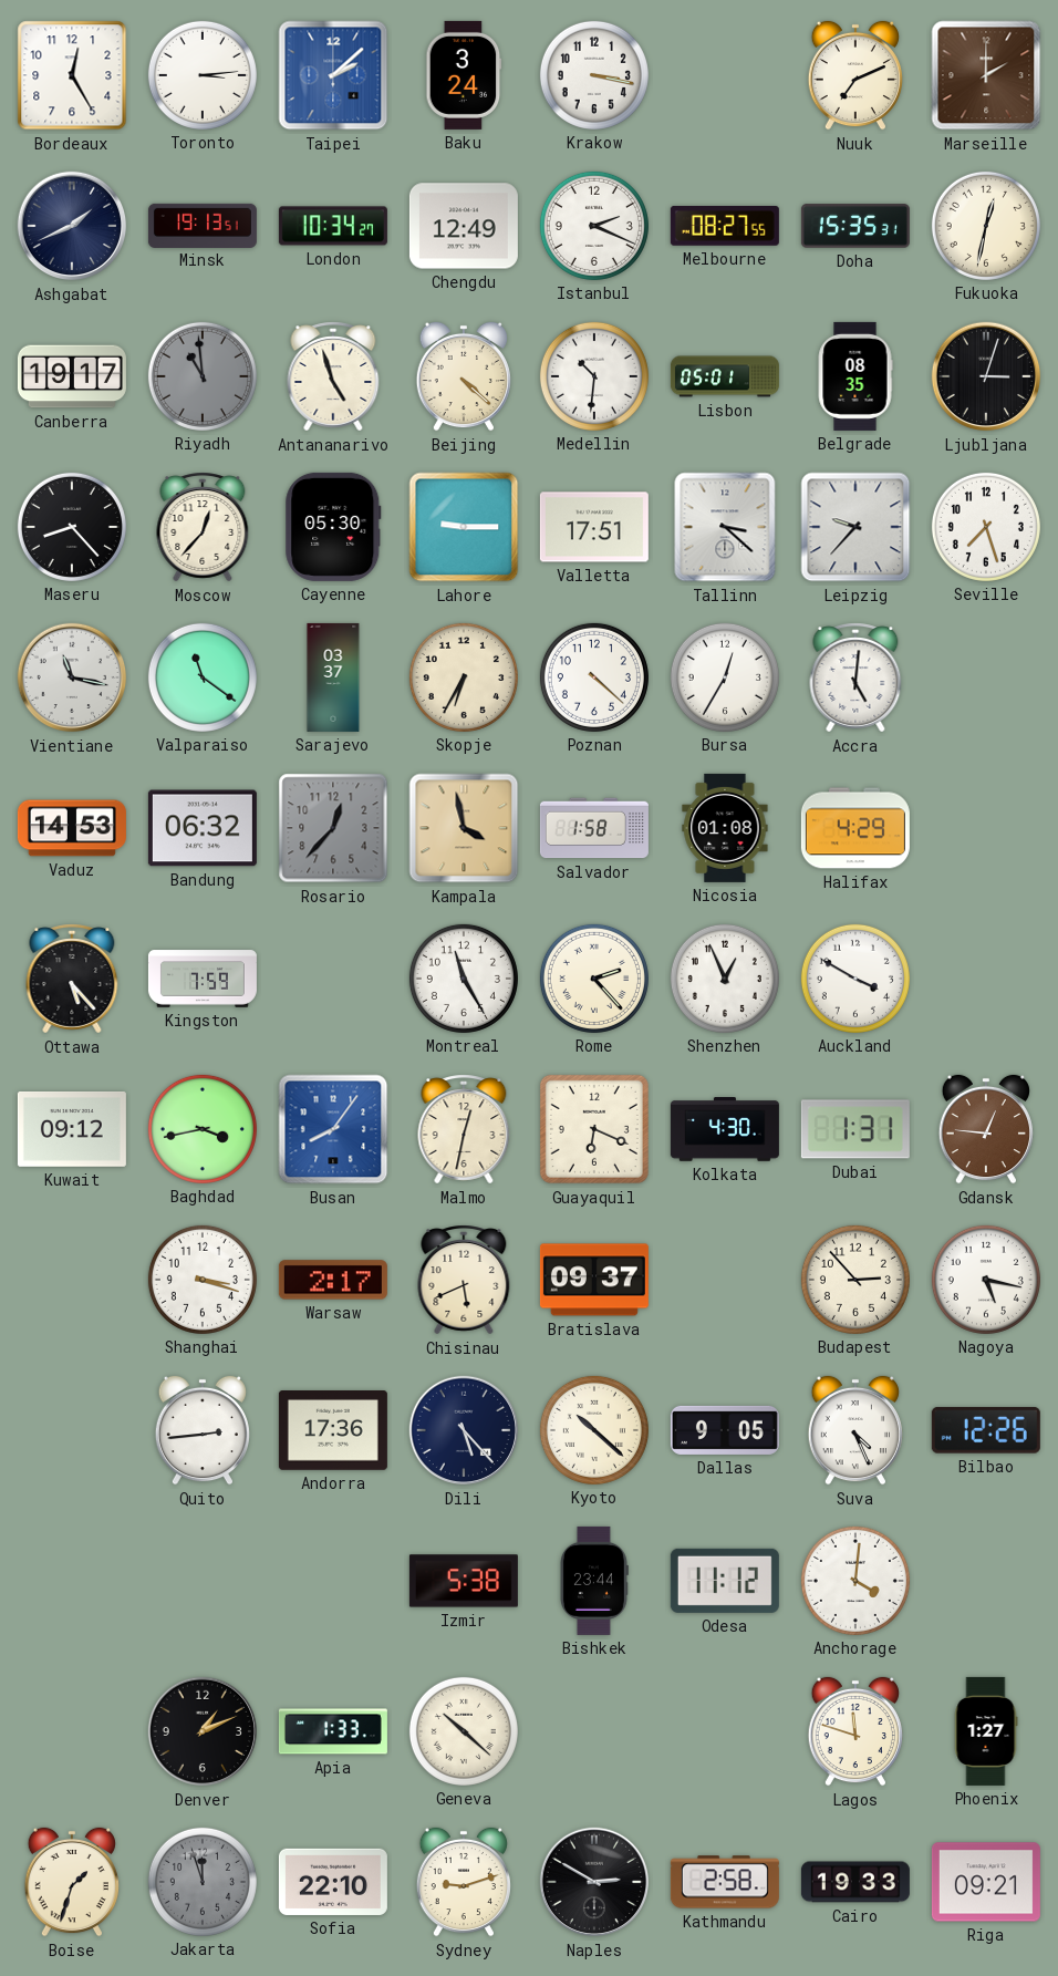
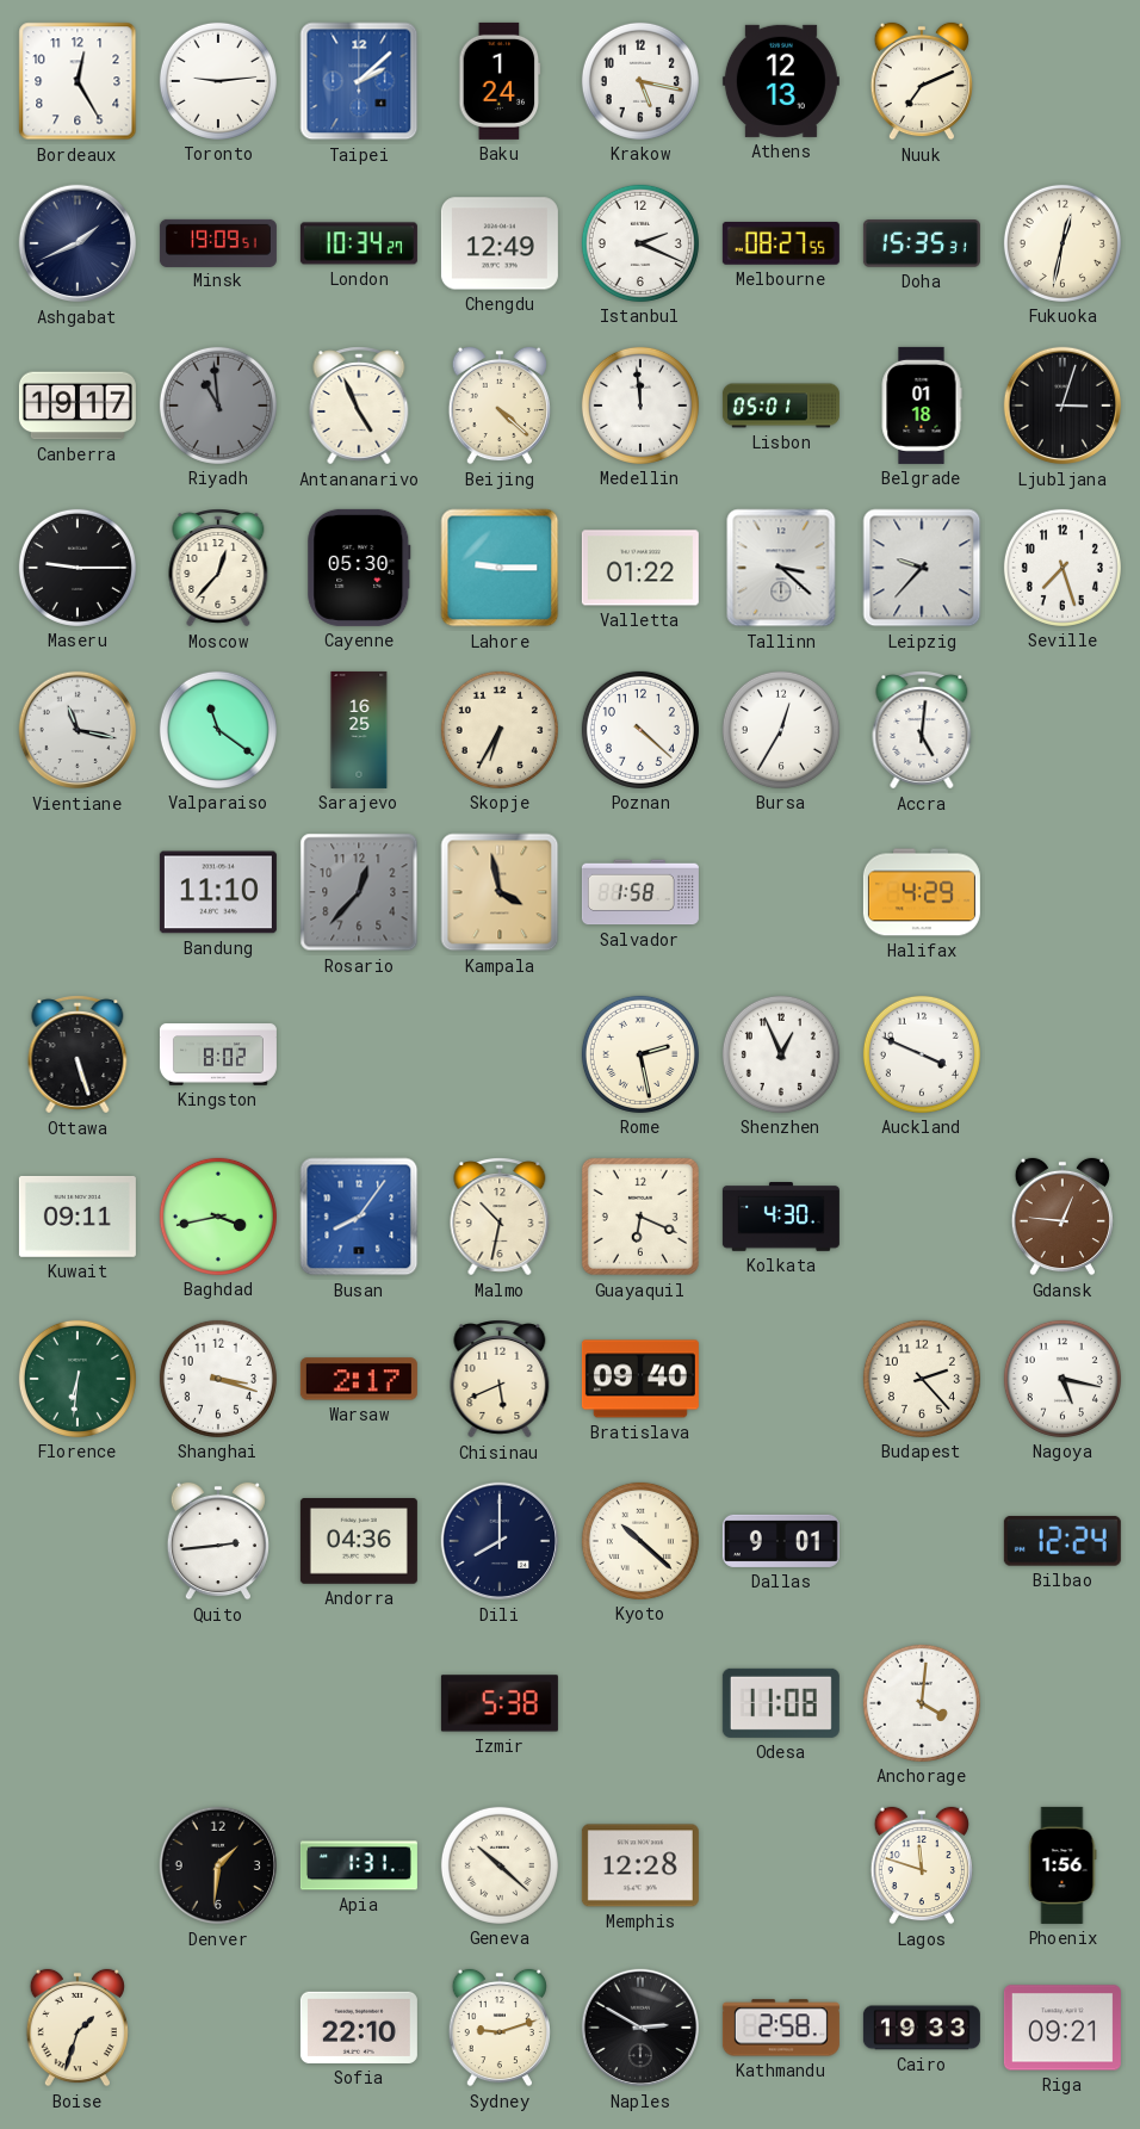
Toronto: 3:14 -> 9:14
Baku: 3:24 -> 1:24
Krakow: 3:17 -> 5:17
Athens: none -> 12:13
Marseille: 2:00 -> none
Minsk: 19:13 -> 19:09
Antananarivo: 4:57 -> 4:56
Medellin: 10:31 -> 11:59
Belgrade: 08:35 -> 01:18
Maseru: 8:23 -> 9:15
Valletta: 17:51 -> 01:22
Sarajevo: 03:37 -> 16:25
Vaduz: 14:53 -> none
Bandung: 06:32 -> 11:10
Nicosia: 01:08 -> none
Ottawa: 5:23 -> 5:27
Kingston: 7:59 -> 8:02
Montreal: 11:25 -> none
Rome: 2:23 -> 2:28
Auckland: 3:50 -> 3:49
Kuwait: 09:12 -> 09:11
Malmo: 12:32 -> 10:32
Dubai: 1:31 -> none
Florence: none -> 6:31
Bratislava: 09:37 -> 09:40
Budapest: 2:53 -> 2:23
Andorra: 17:36 -> 04:36
Dili: 5:23 -> 8:00
Dallas: 9:05 -> 9:01
Suva: 4:26 -> none
Bilbao: 12:26 -> 12:24
Bishkek: 23:44 -> none
Odesa: 11:12 -> 11:08
Denver: 1:11 -> 1:31
Apia: 1:33 -> 1:31
Memphis: none -> 12:28
Phoenix: 1:27 -> 1:56
Jakarta: 11:57 -> none
